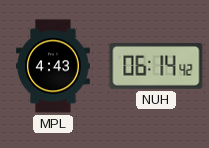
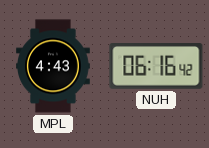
NUH: 06:14 -> 06:16
